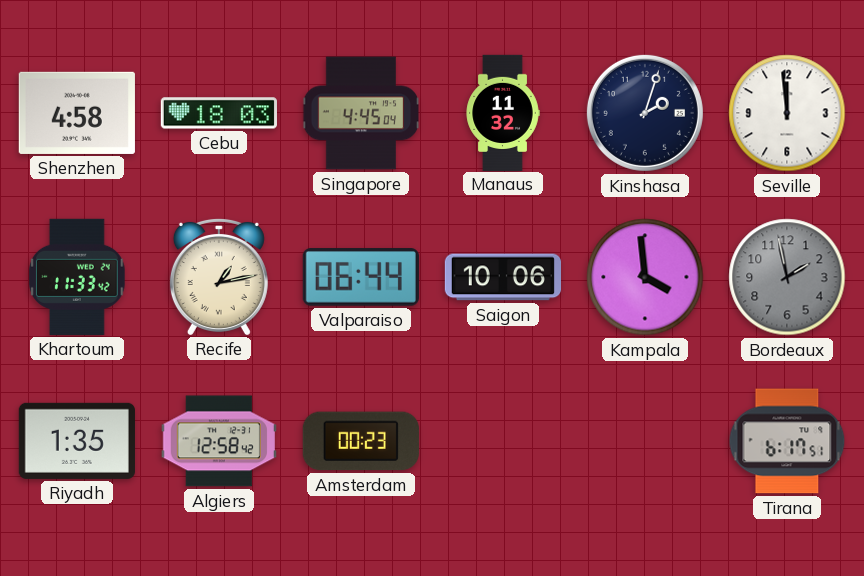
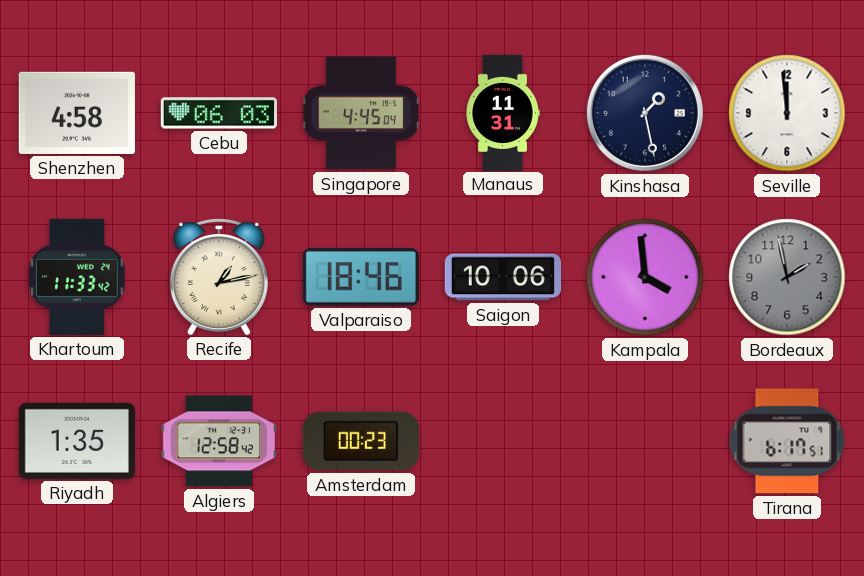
Cebu: 18:03 -> 06:03
Manaus: 11:32 -> 11:31
Kinshasa: 2:03 -> 1:28
Valparaiso: 06:44 -> 18:46
